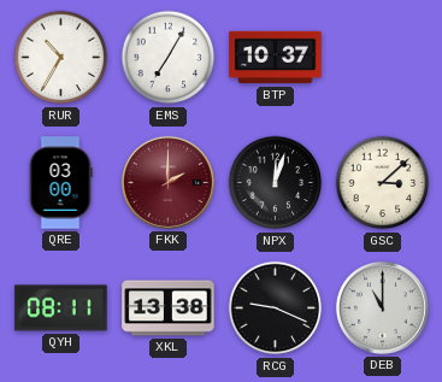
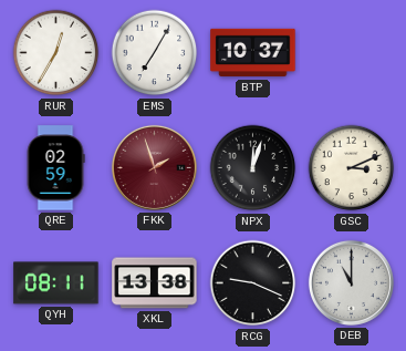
RUR: 10:35 -> 12:35
QRE: 03:00 -> 02:59
FKK: 2:00 -> 1:57
GSC: 3:08 -> 3:11
